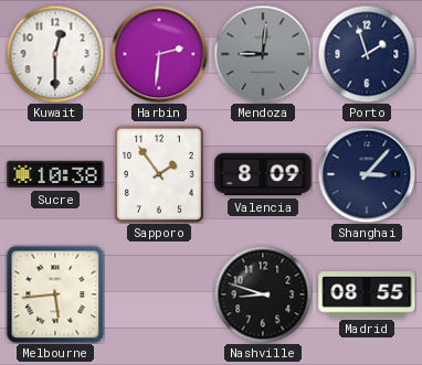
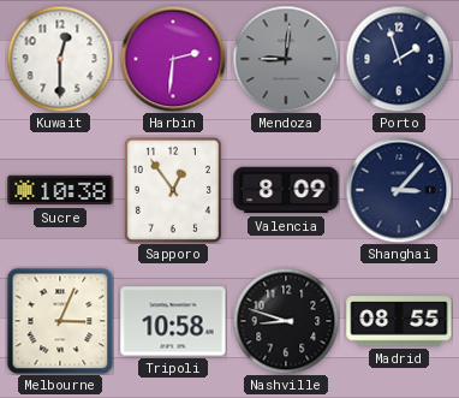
Sapporo: 1:54 -> 12:54
Melbourne: 5:44 -> 3:04
Tripoli: none -> 10:58
